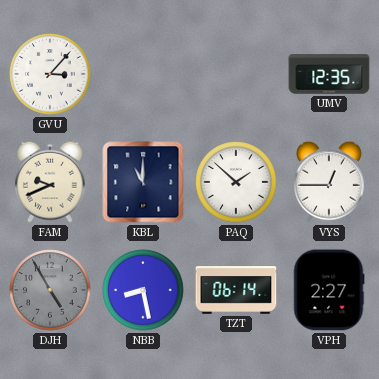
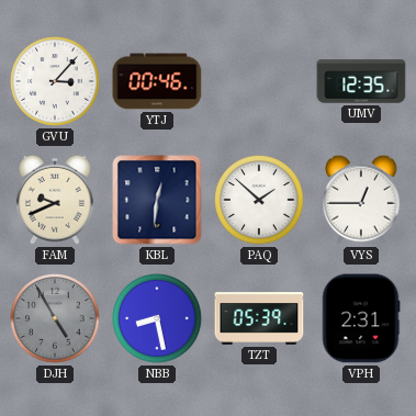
YTJ: none -> 00:46
KBL: 11:00 -> 12:31
TZT: 06:14 -> 05:39
VPH: 2:27 -> 2:31
